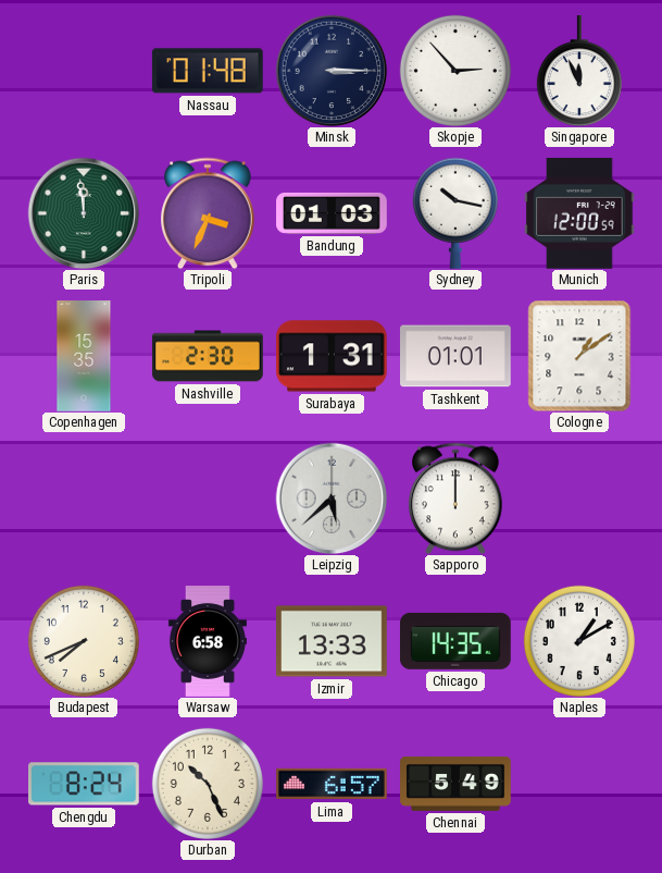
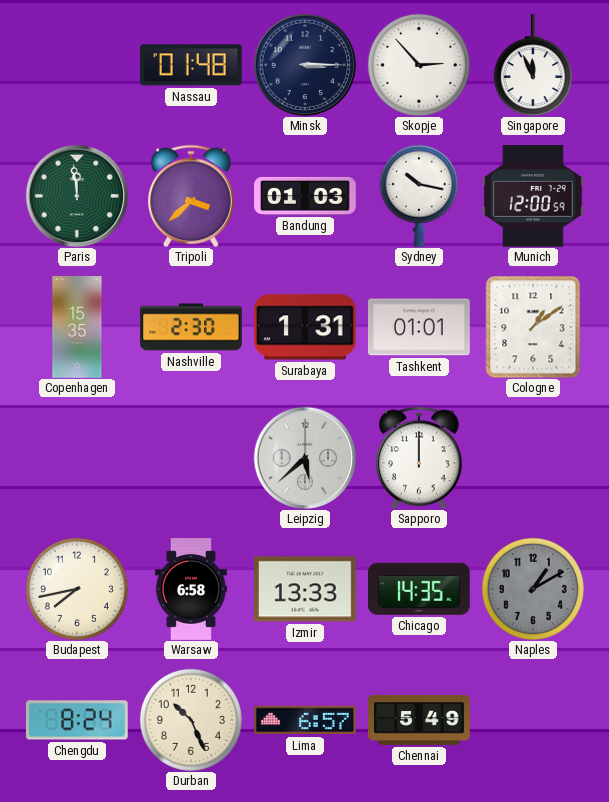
Tripoli: 3:34 -> 3:38
Budapest: 7:41 -> 7:43
Naples dial: white -> grey
